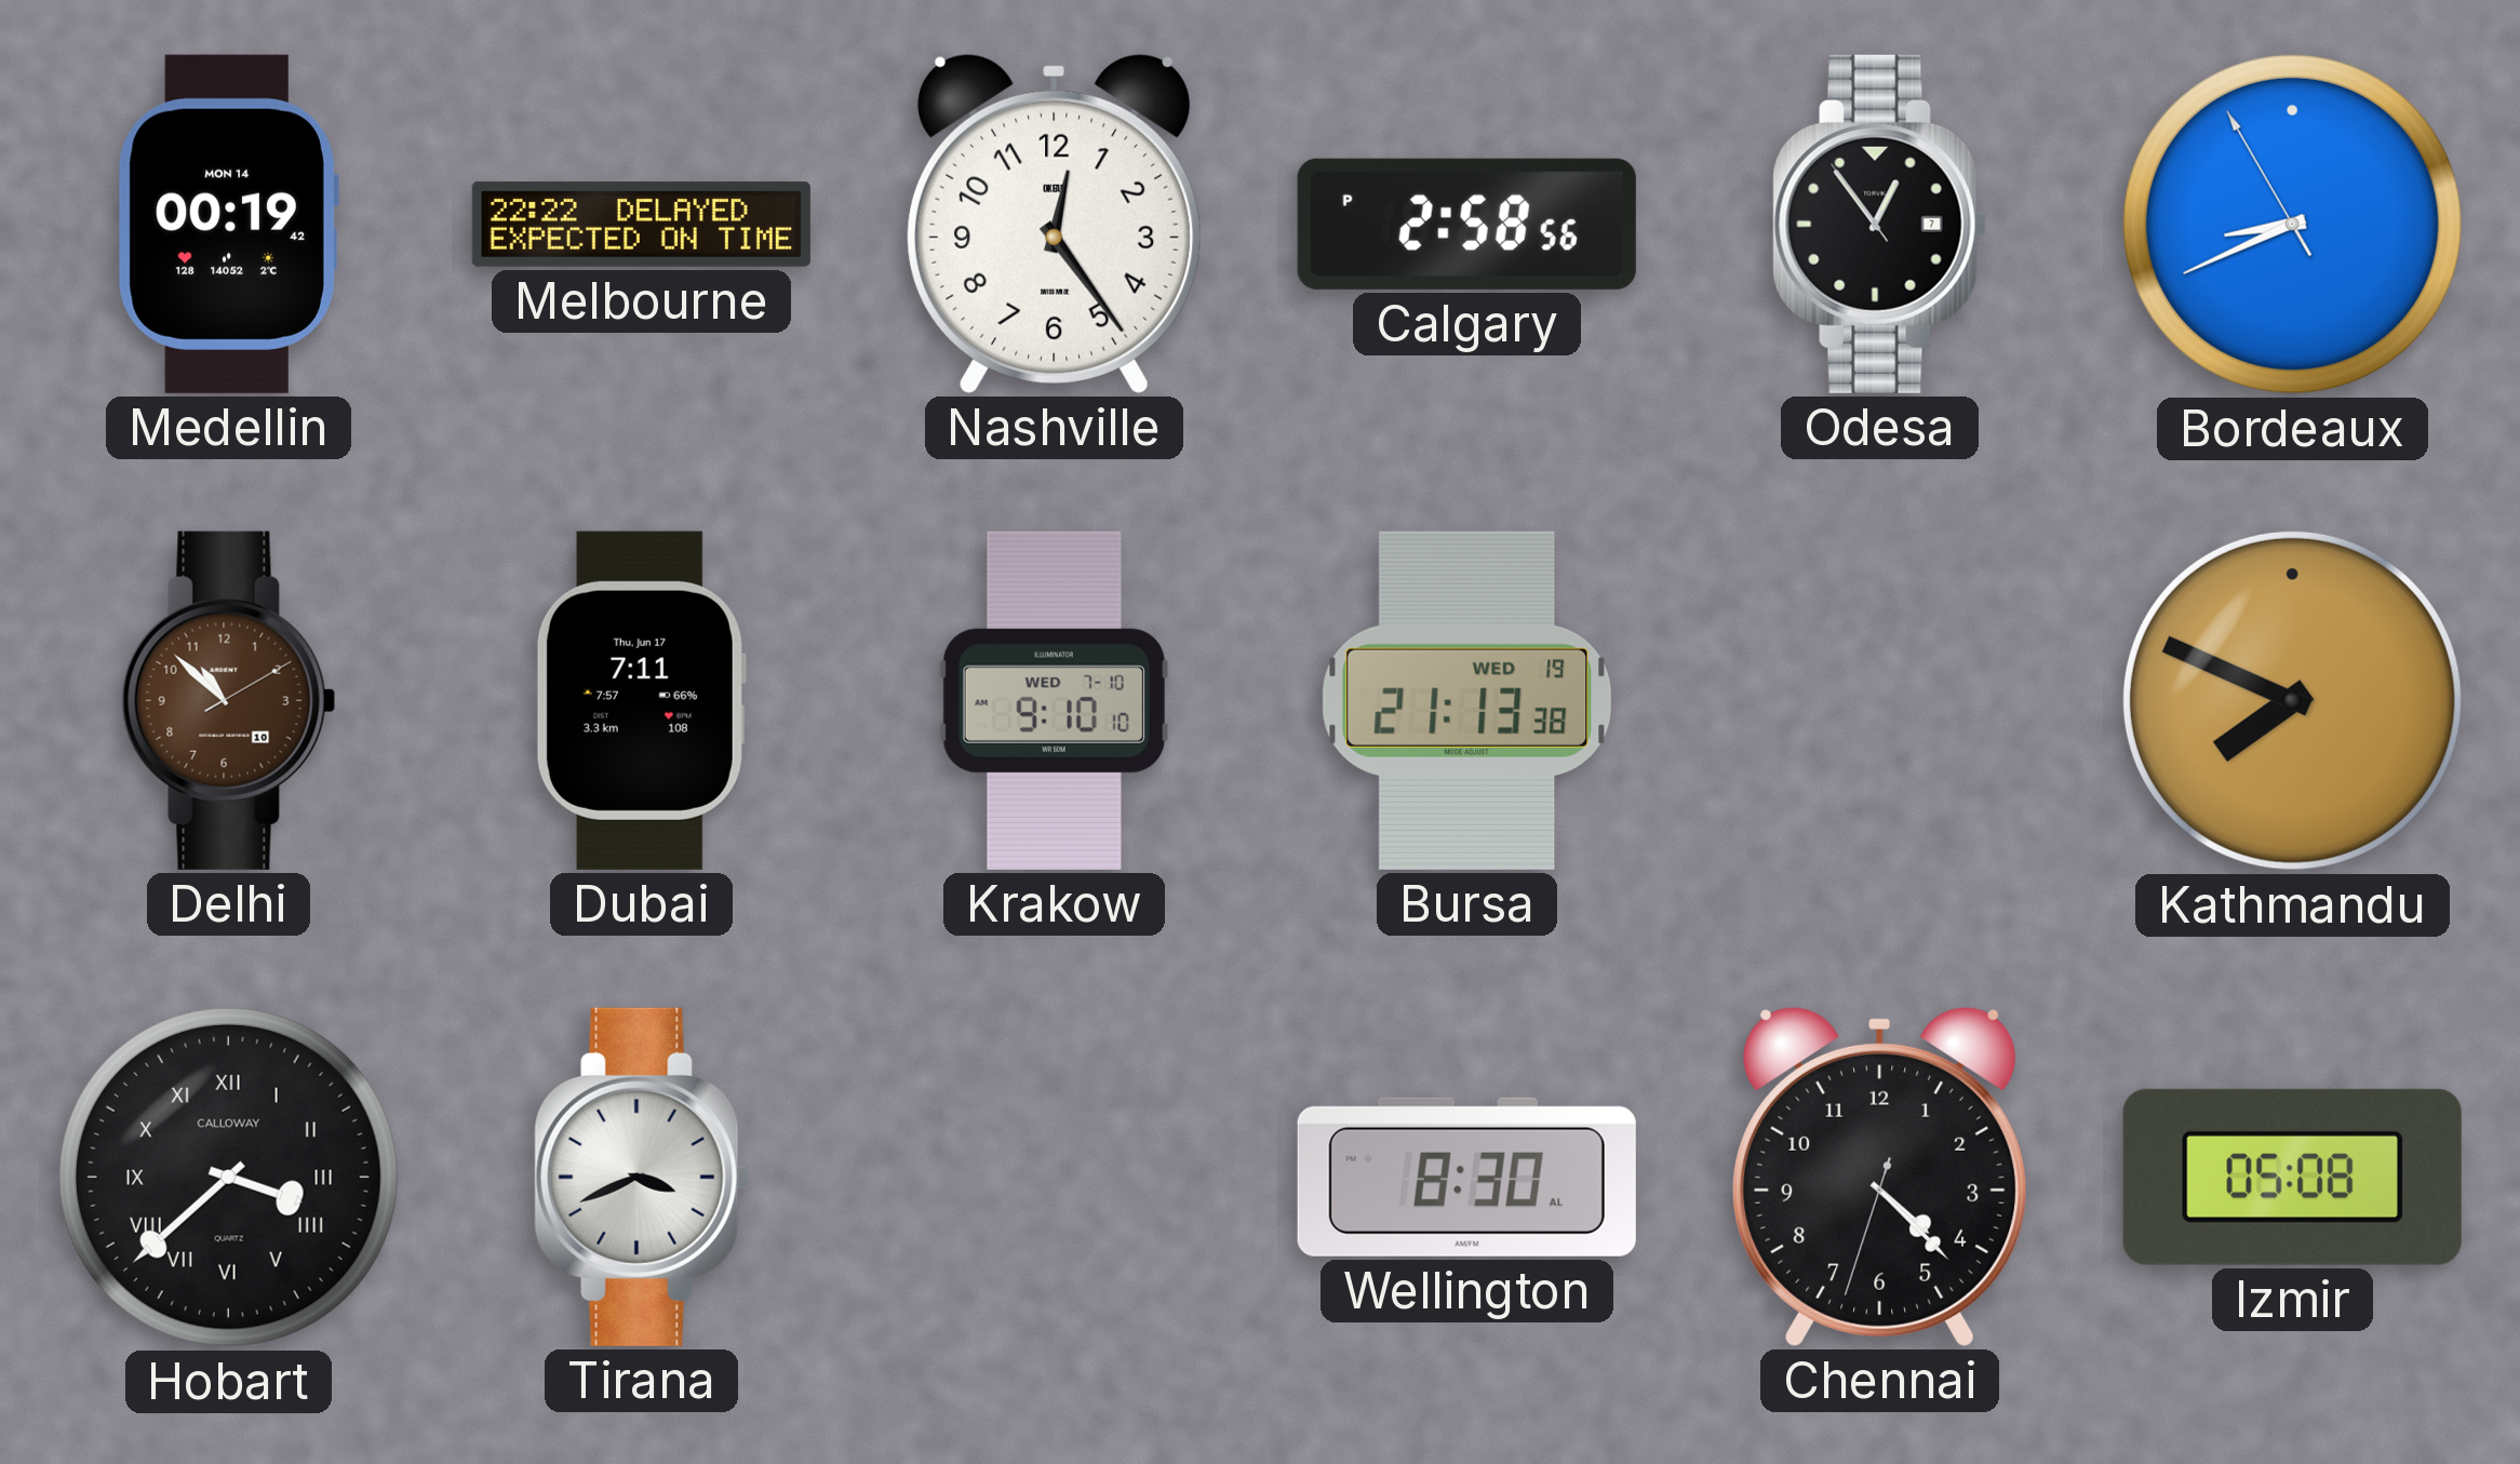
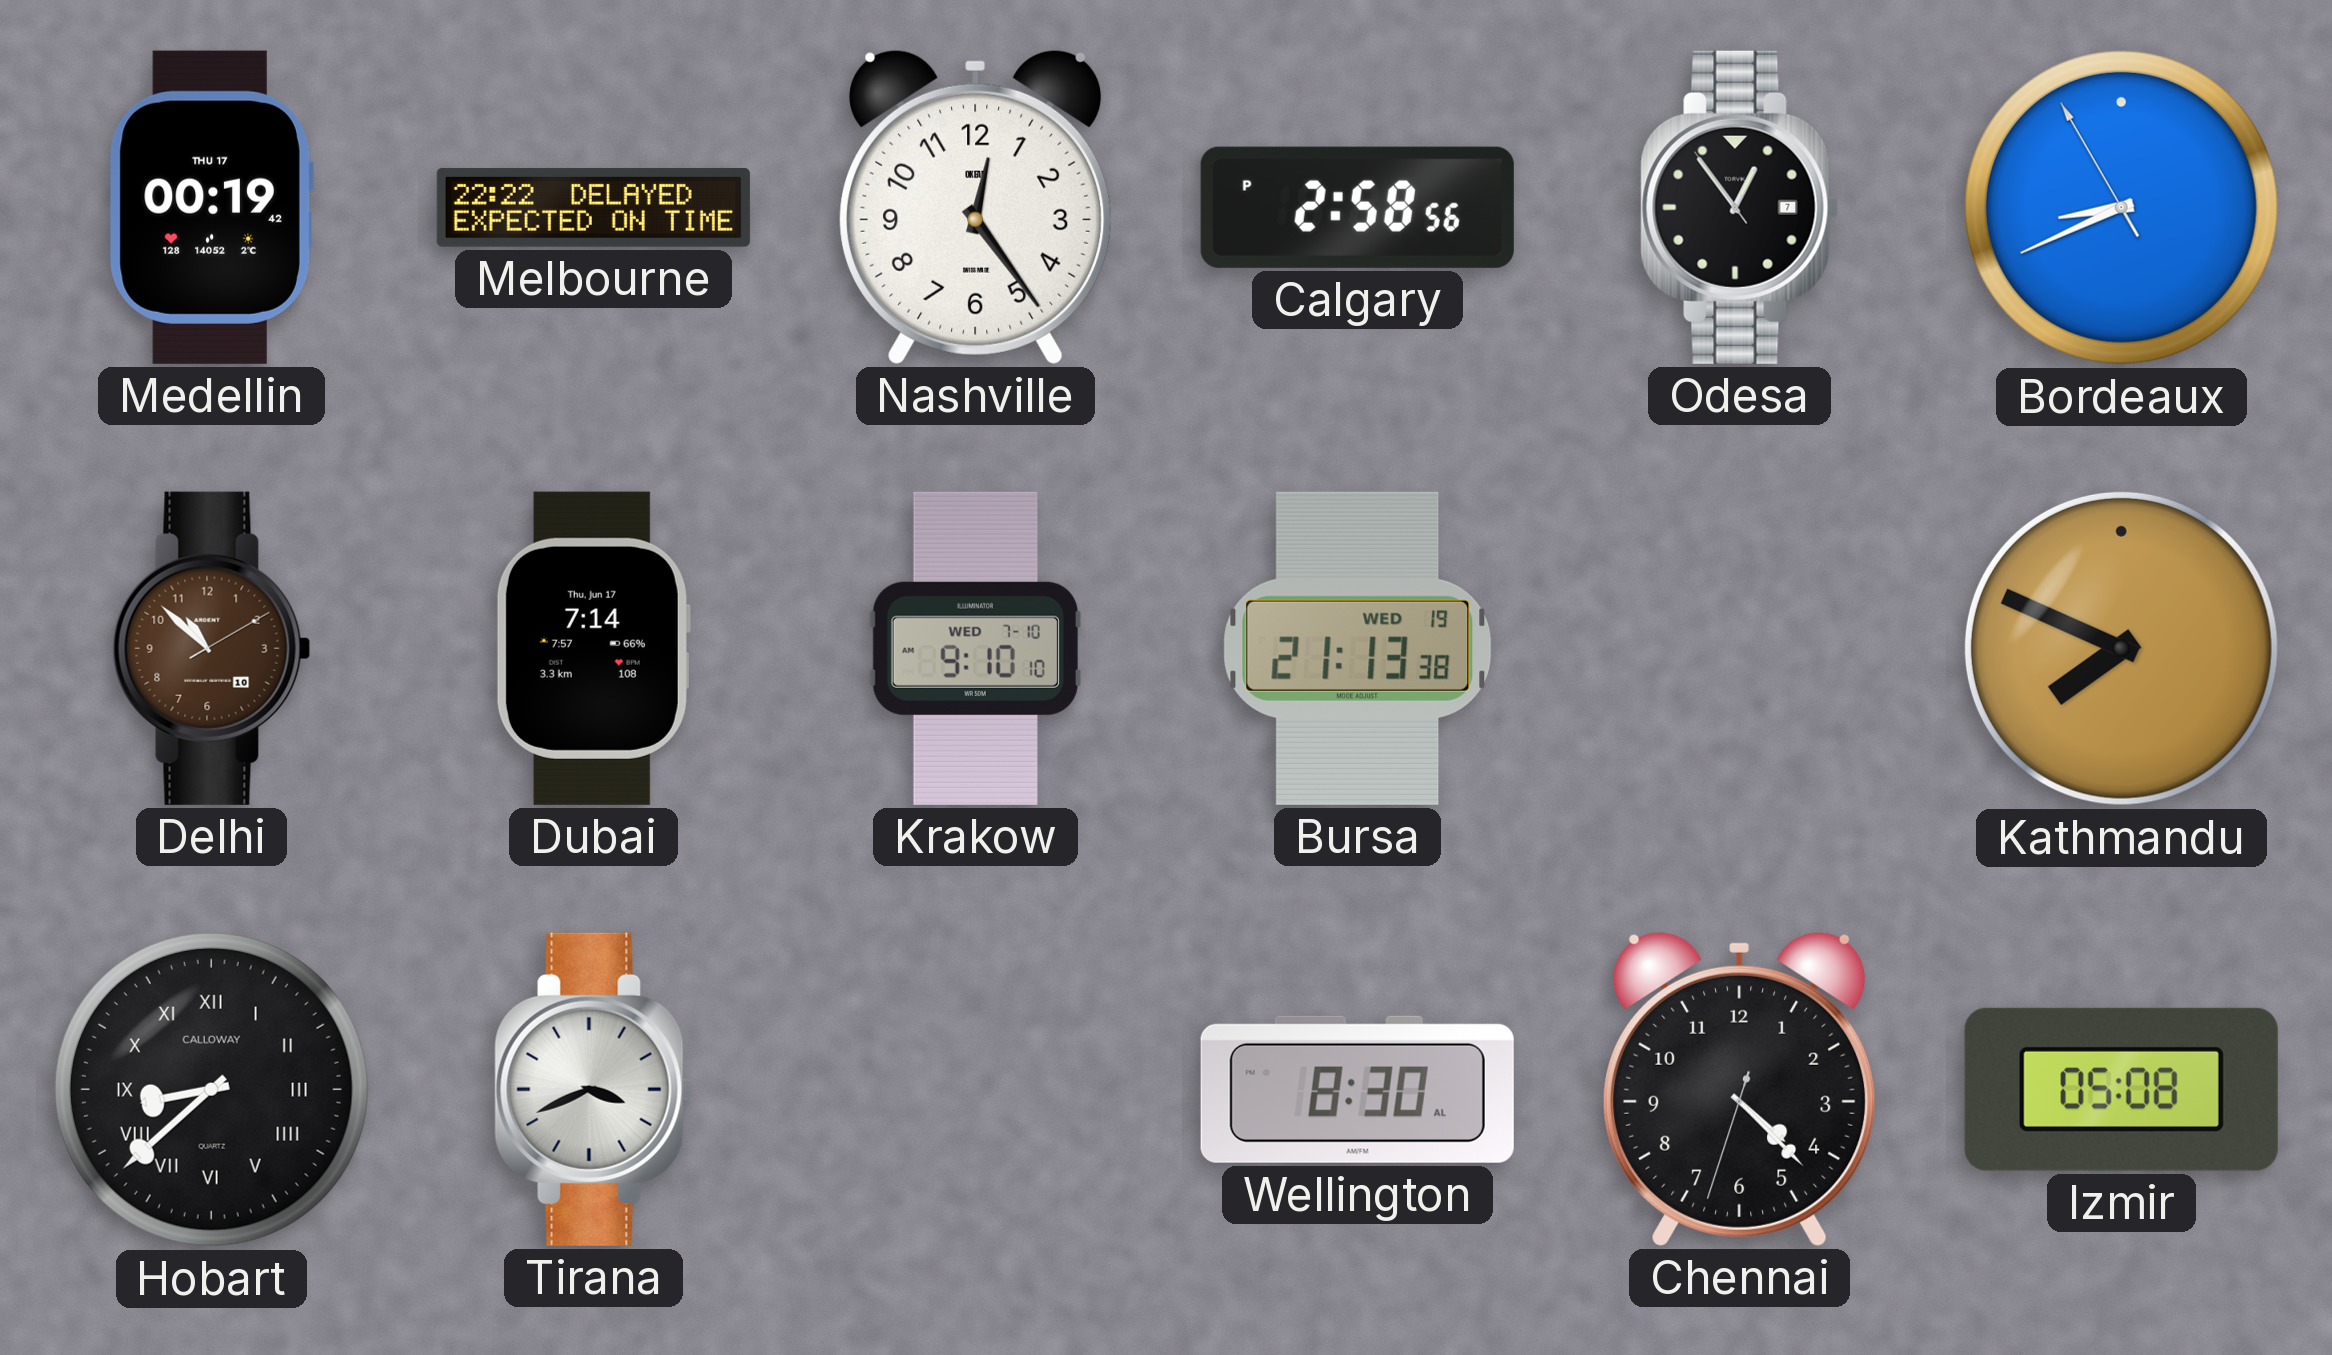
Medellin date: MON 14 -> THU 17
Dubai: 7:11 -> 7:14
Hobart: 3:38 -> 8:38
